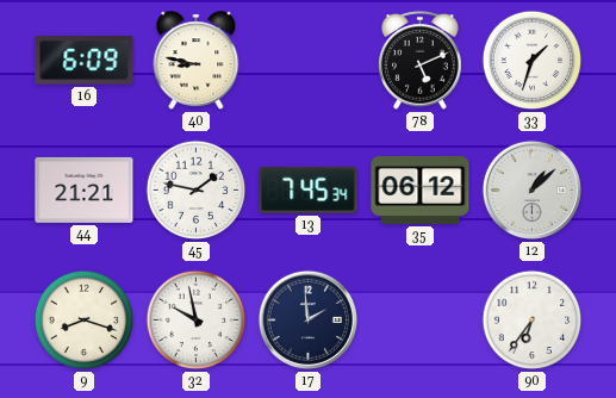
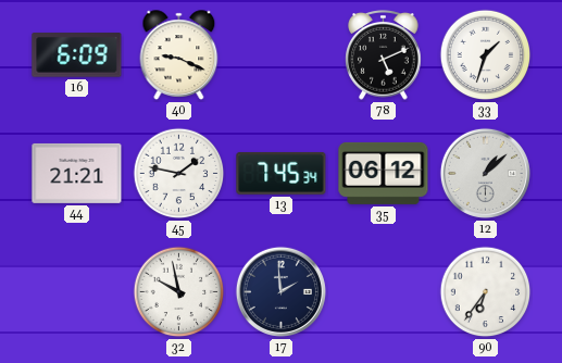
40: 8:47 -> 9:19
9: 8:18 -> none
